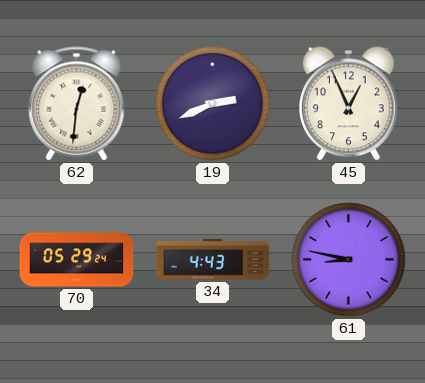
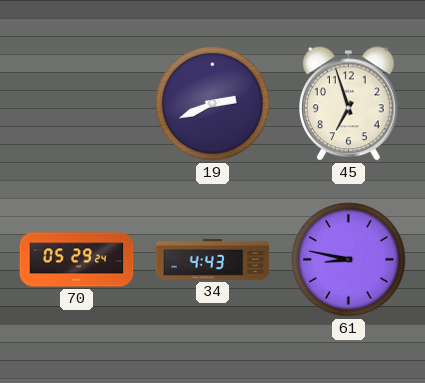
62: 12:31 -> none
45: 12:56 -> 6:57
